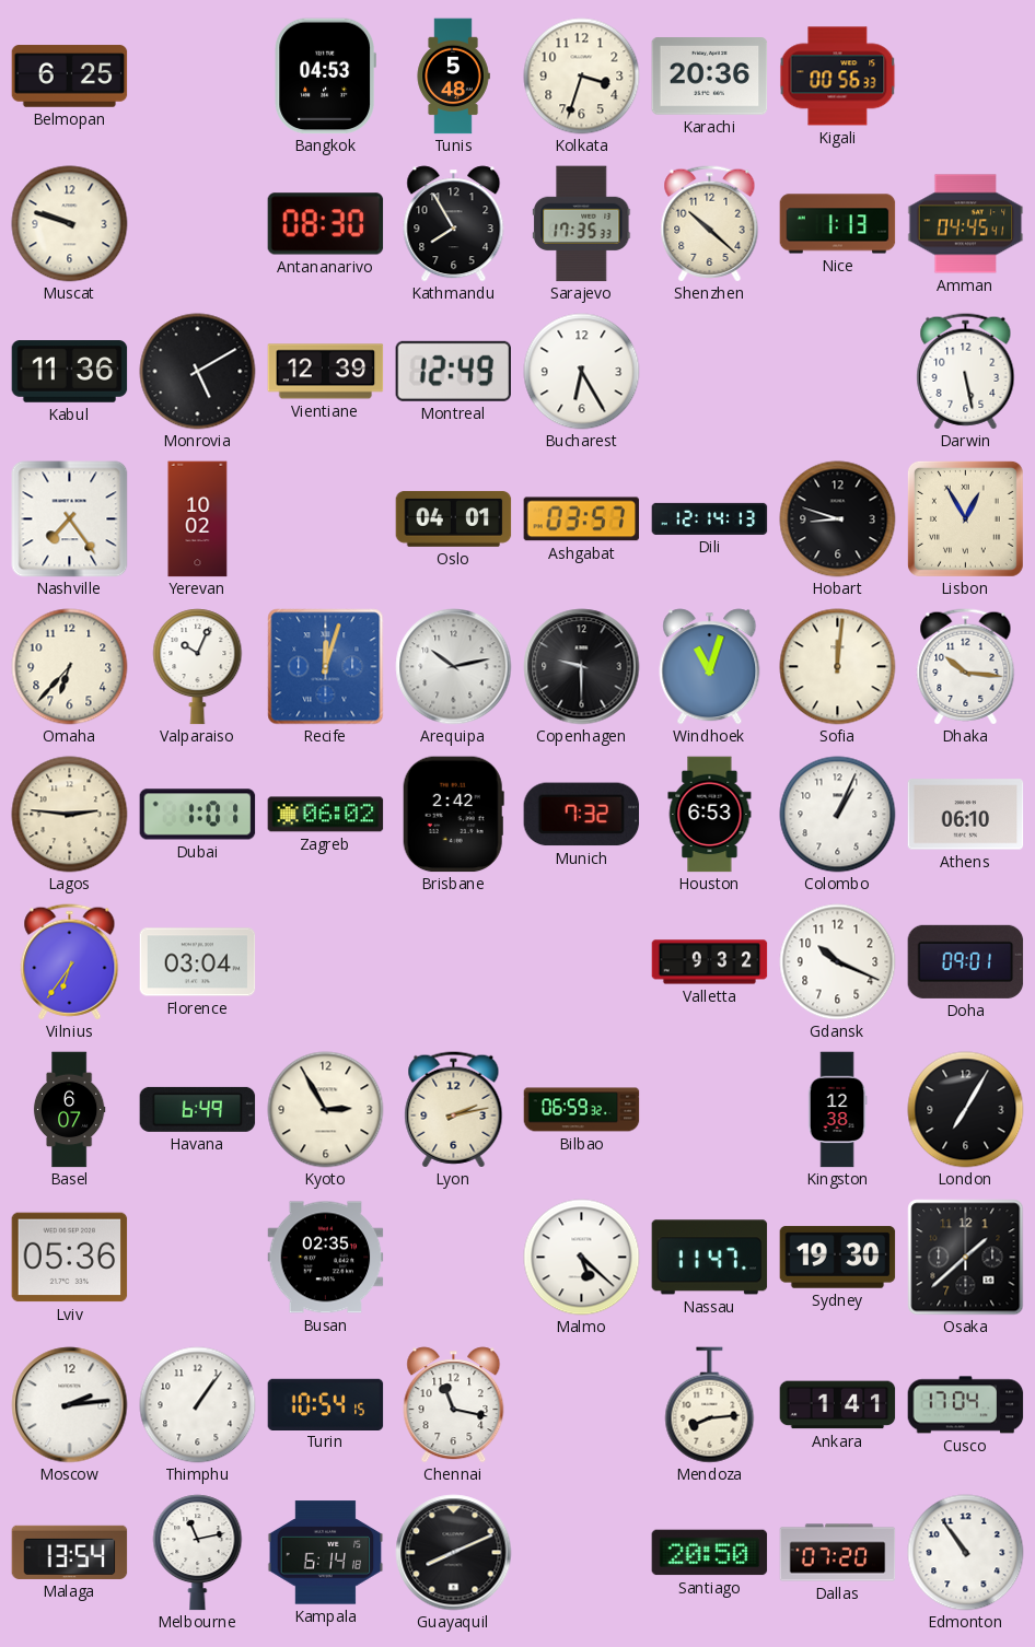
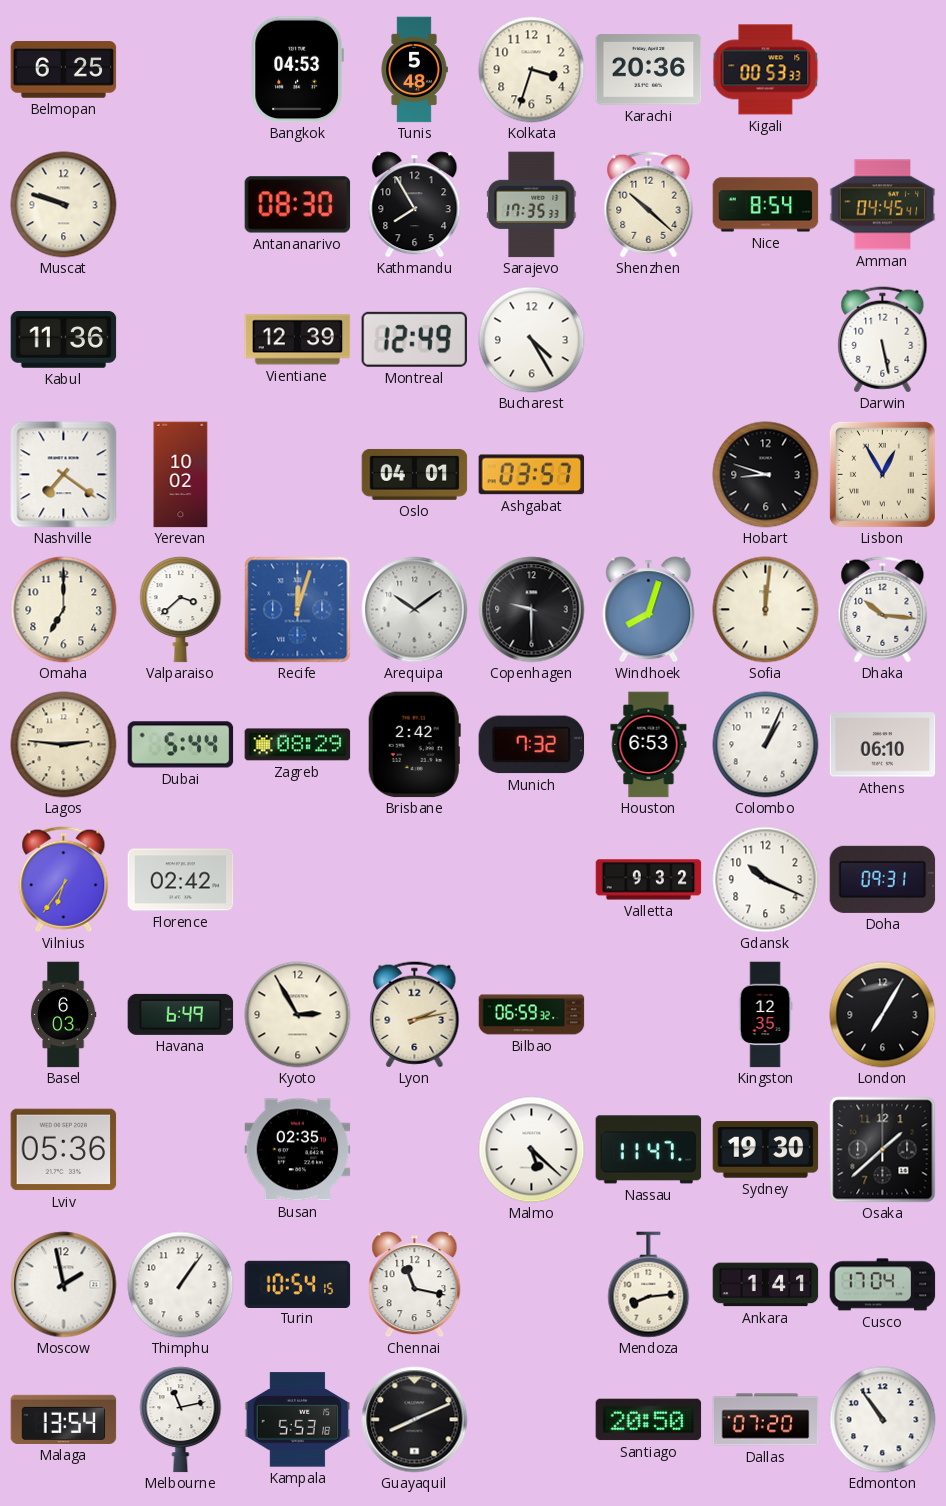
Kigali: 00:56 -> 00:53
Nice: 1:13 -> 8:54
Monrovia: 5:10 -> none
Bucharest: 6:25 -> 4:25
Nashville: 7:24 -> 7:21
Dili: 12:14 -> none
Omaha: 6:37 -> 7:00
Valparaiso: 10:04 -> 3:38
Arequipa: 10:13 -> 10:09
Windhoek: 11:03 -> 8:03
Dubai: 1:01 -> 5:44
Zagreb: 06:02 -> 08:29
Florence: 03:04 -> 02:42
Doha: 09:01 -> 09:31
Basel: 6:07 -> 6:03
Kingston: 12:38 -> 12:35
Moscow: 2:14 -> 1:58
Kampala: 6:14 -> 5:53
